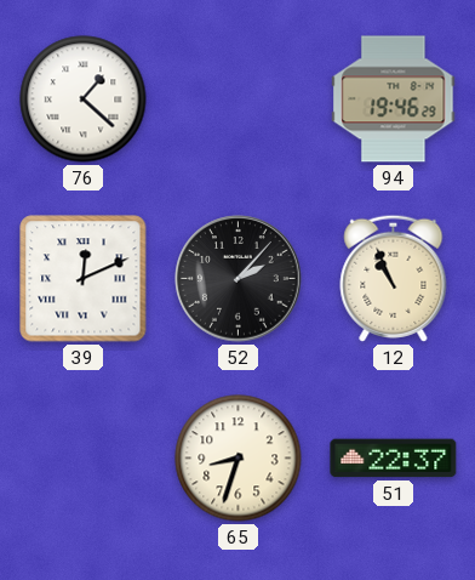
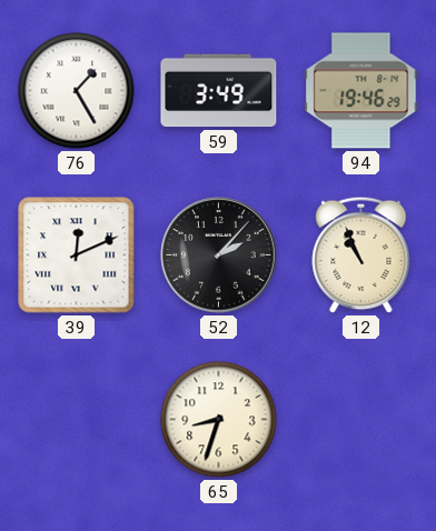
76: 1:22 -> 1:25
59: none -> 3:49
51: 22:37 -> none
